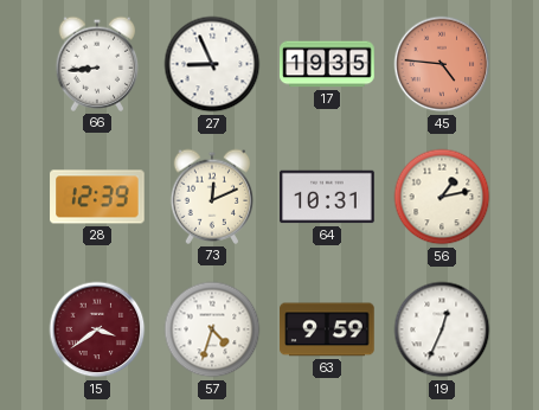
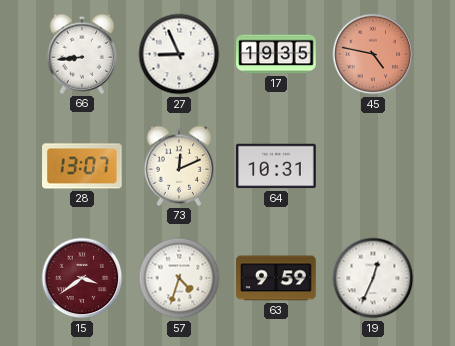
45: 4:46 -> 4:47
28: 12:39 -> 13:07
56: 1:13 -> none
